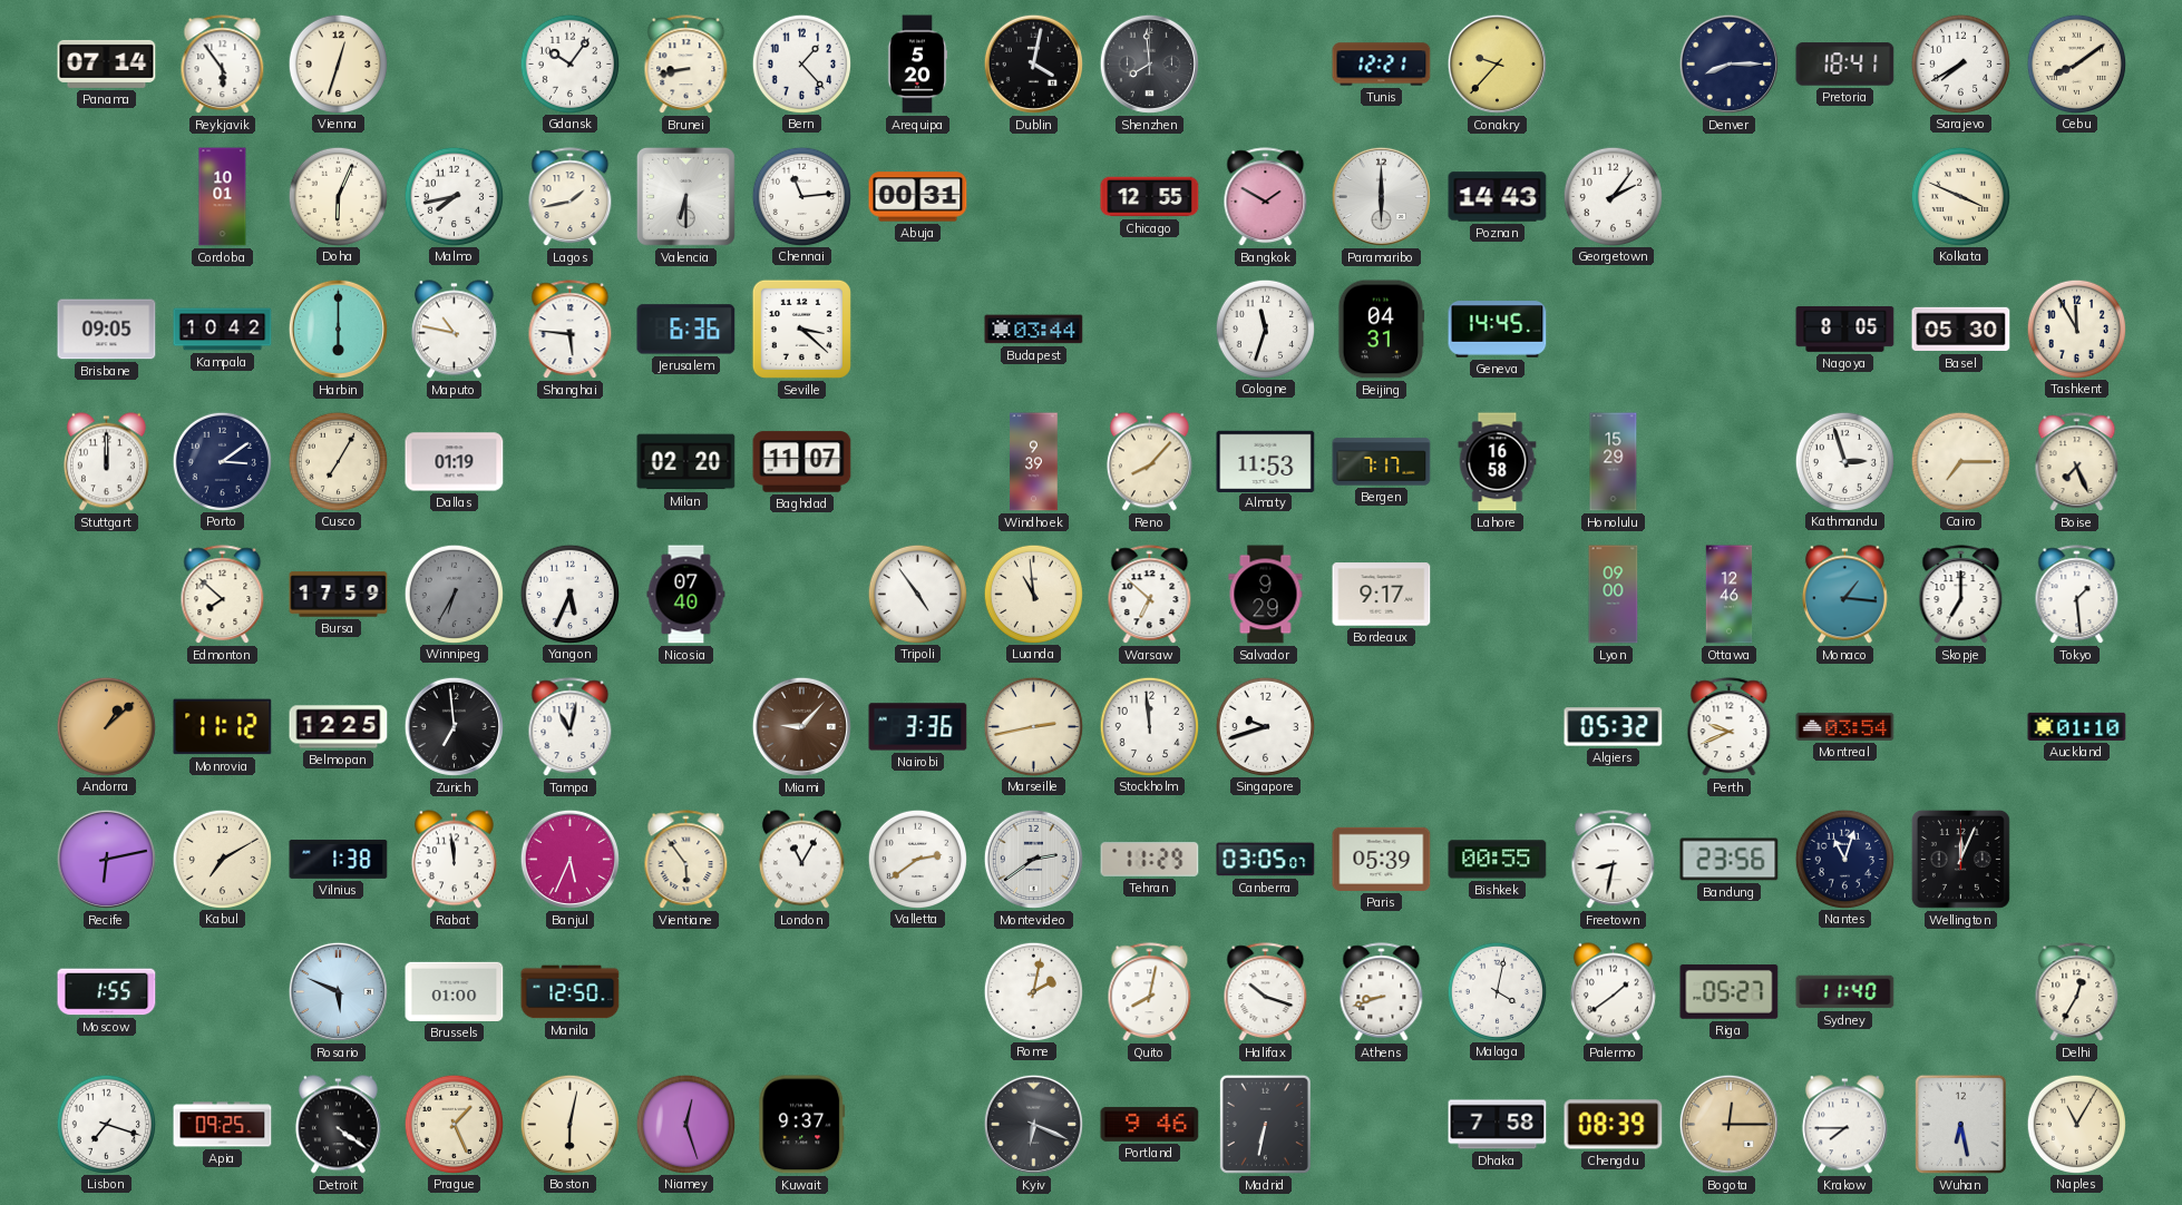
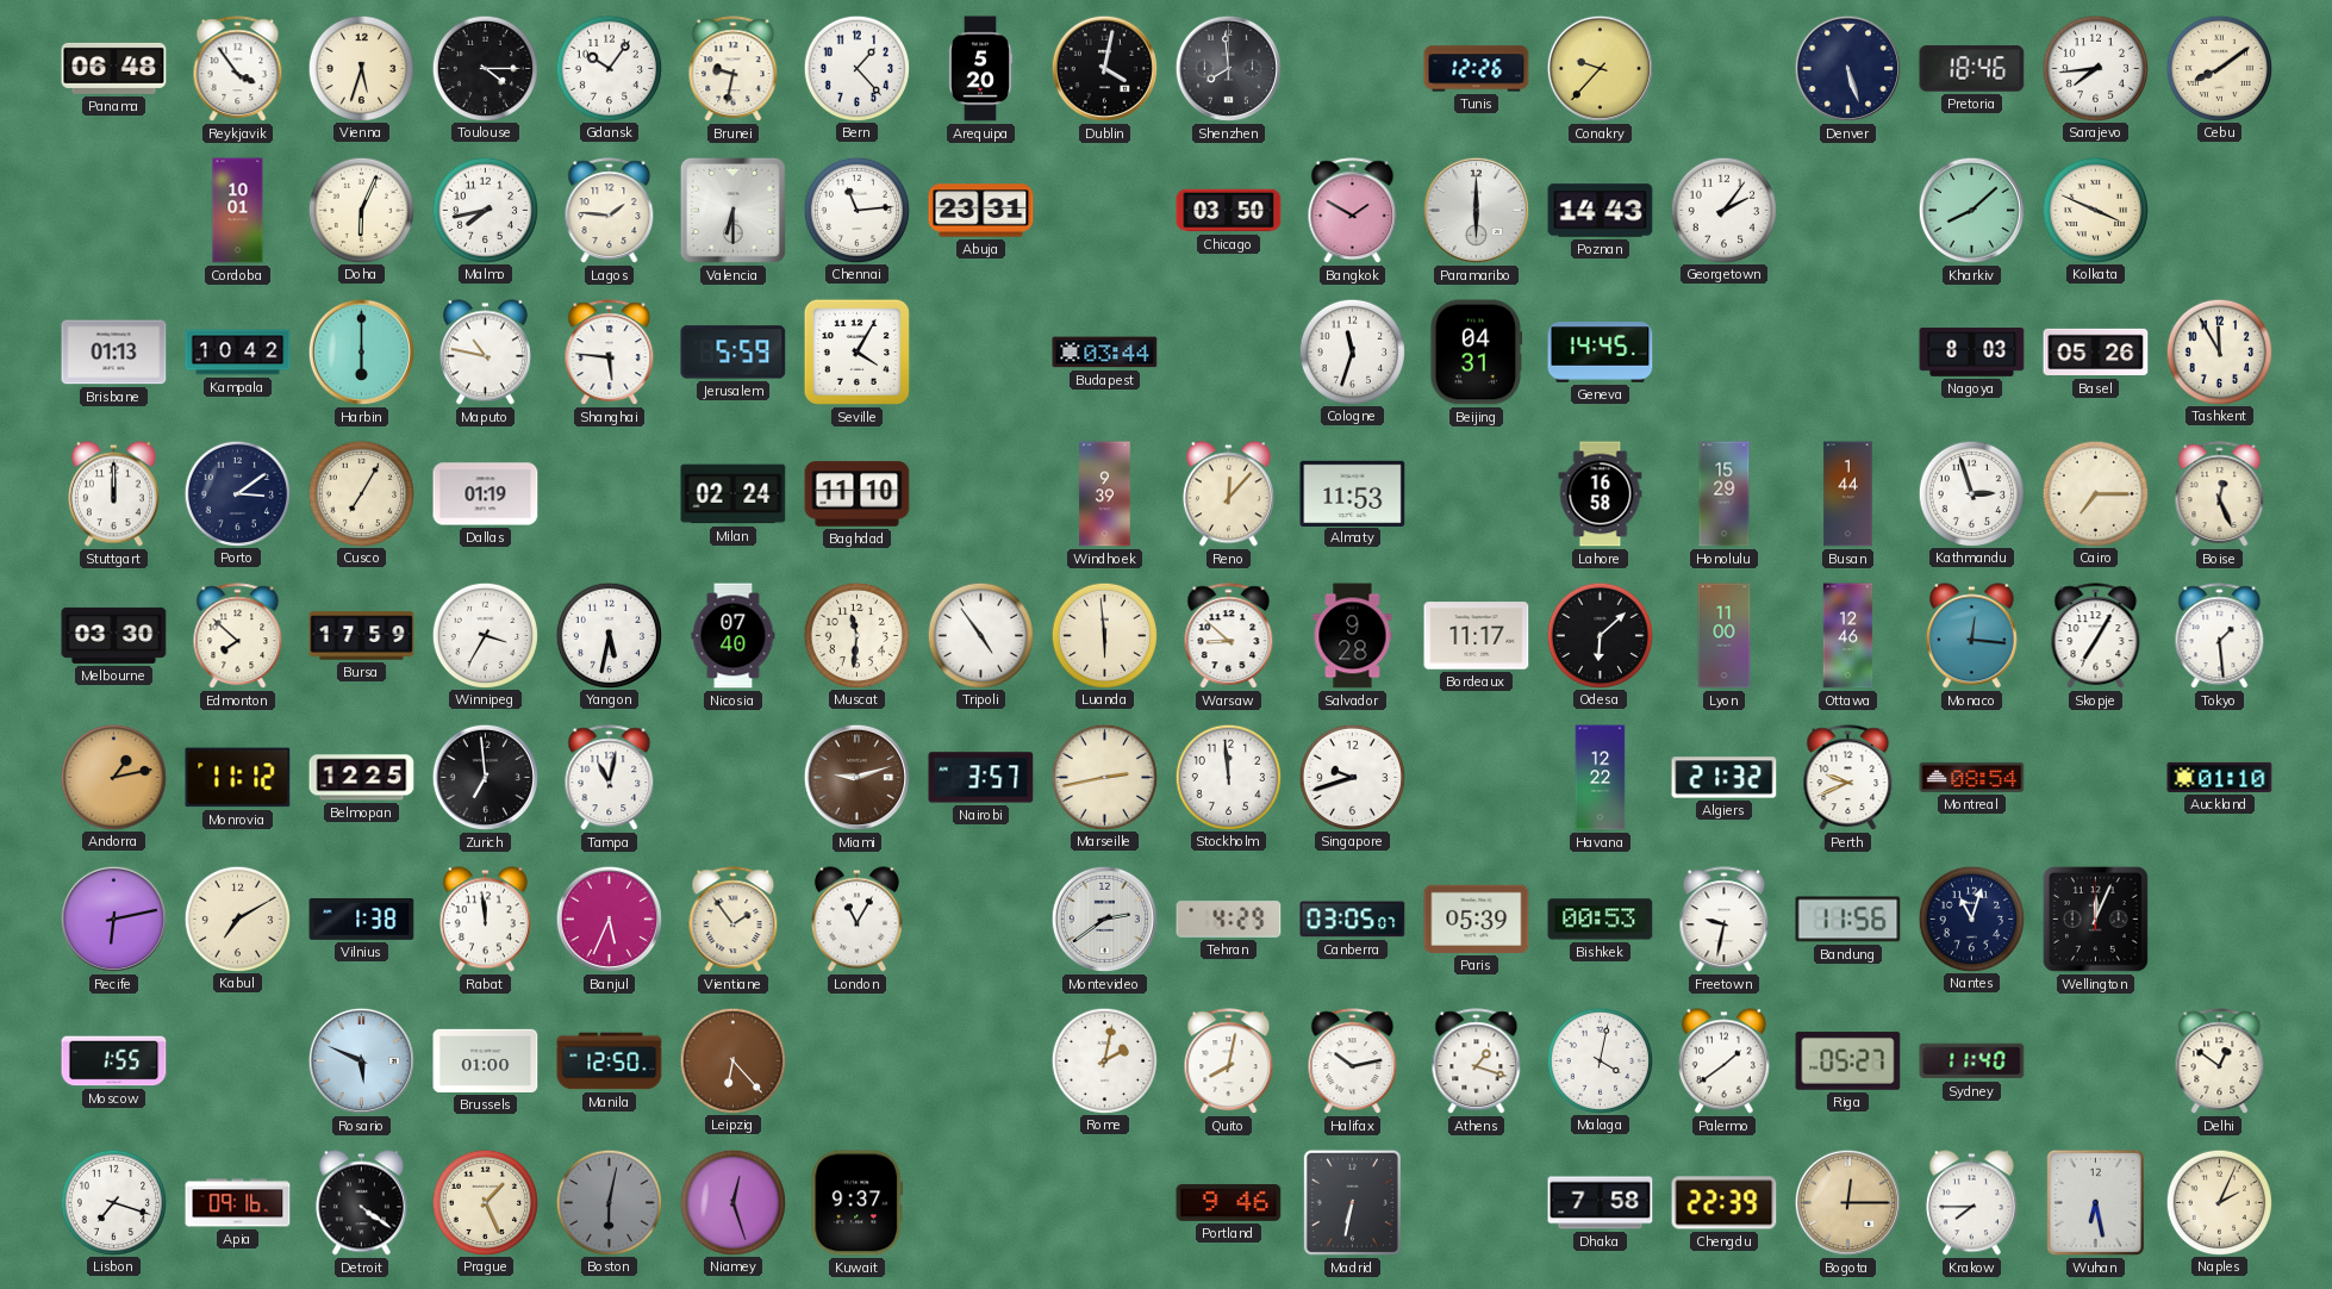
Panama: 07:14 -> 06:48
Reykjavik: 5:54 -> 3:54
Vienna: 12:33 -> 5:33
Toulouse: none -> 4:15
Brunei: 8:43 -> 9:32
Tunis: 12:21 -> 12:26
Denver: 8:15 -> 5:27
Pretoria: 18:41 -> 18:46
Sarajevo: 7:40 -> 7:44
Lagos: 1:43 -> 1:46
Abuja: 00:31 -> 23:31
Chicago: 12:55 -> 03:50
Kharkiv: none -> 8:08
Brisbane: 09:05 -> 01:13
Jerusalem: 6:36 -> 5:59
Seville: 3:22 -> 4:05
Nagoya: 8:05 -> 8:03
Basel: 05:30 -> 05:26
Milan: 02:20 -> 02:24
Baghdad: 11:07 -> 11:10
Reno: 8:07 -> 12:07
Bergen: 7:17 -> none
Busan: none -> 1:44
Boise: 7:26 -> 12:26
Melbourne: none -> 03:30
Winnipeg: 6:35 -> 3:35
Winnipeg dial: grey -> white
Yangon: 5:34 -> 5:32
Muscat: none -> 11:31
Luanda: 10:59 -> 5:59
Warsaw: 6:52 -> 8:52
Salvador: 9:29 -> 9:28
Bordeaux: 9:17 -> 11:17
Odesa: none -> 6:08
Lyon: 09:00 -> 11:00
Monaco: 1:16 -> 12:16
Skopje: 7:00 -> 7:05
Andorra: 1:08 -> 1:13
Miami: 9:07 -> 9:12
Nairobi: 3:36 -> 3:57
Havana: none -> 12:22
Algiers: 05:32 -> 21:32
Montreal: 03:54 -> 08:54
Vientiane: 5:54 -> 1:54
Valletta: 2:39 -> none
Tehran: 11:29 -> 4:29
Bishkek: 00:55 -> 00:53
Freetown: 8:32 -> 9:32
Bandung: 23:56 -> 11:56
Leipzig: none -> 6:23
Halifax: 10:18 -> 10:13
Athens: 8:42 -> 1:18
Delhi: 12:35 -> 12:51
Apia: 09:25 -> 09:16
Boston dial: cream -> grey
Kyiv: 6:19 -> none
Chengdu: 08:39 -> 22:39
Naples: 11:05 -> 2:04
